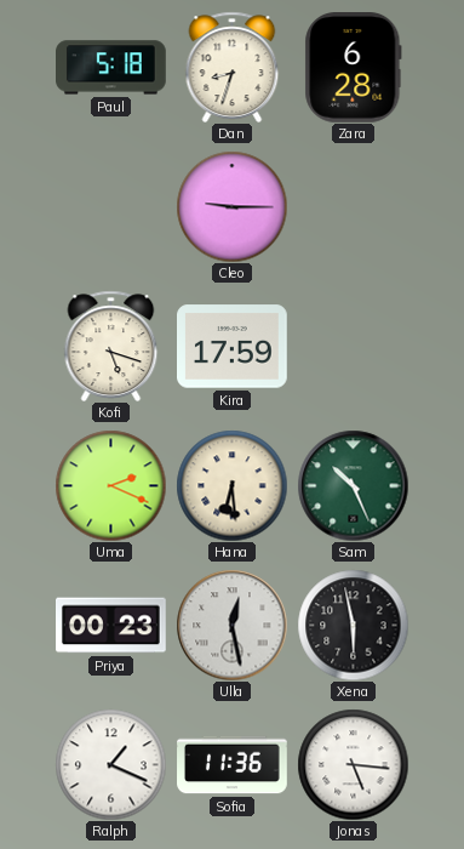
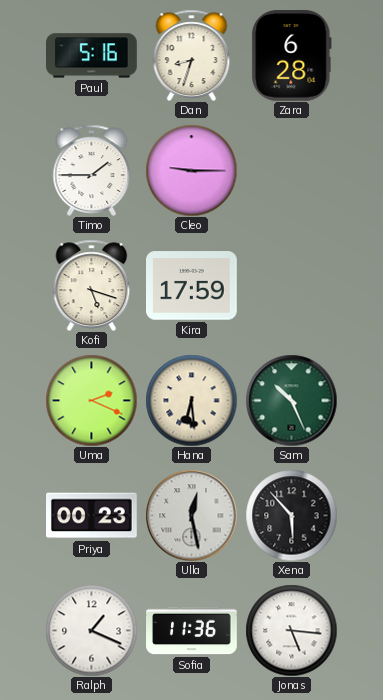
Paul: 5:18 -> 5:16
Timo: none -> 1:45
Xena: 5:58 -> 5:53
